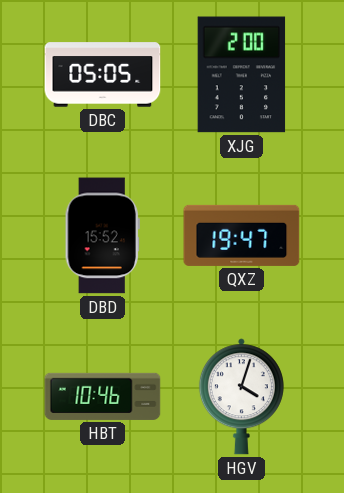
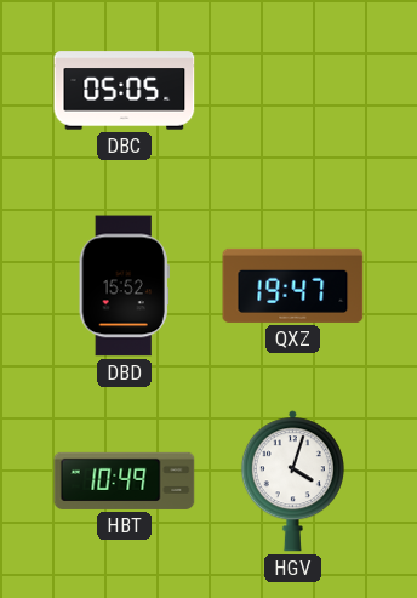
XJG: 2:00 -> none
HBT: 10:46 -> 10:49
